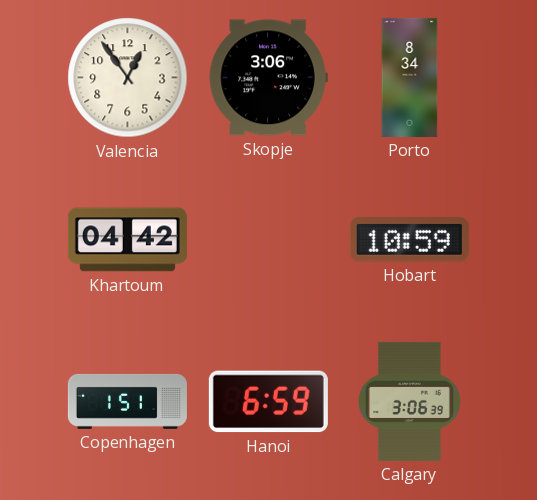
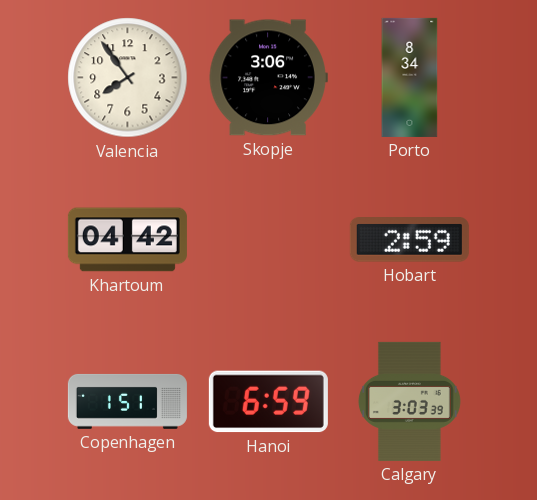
Valencia: 12:54 -> 7:54
Hobart: 10:59 -> 2:59
Calgary: 3:06 -> 3:03
